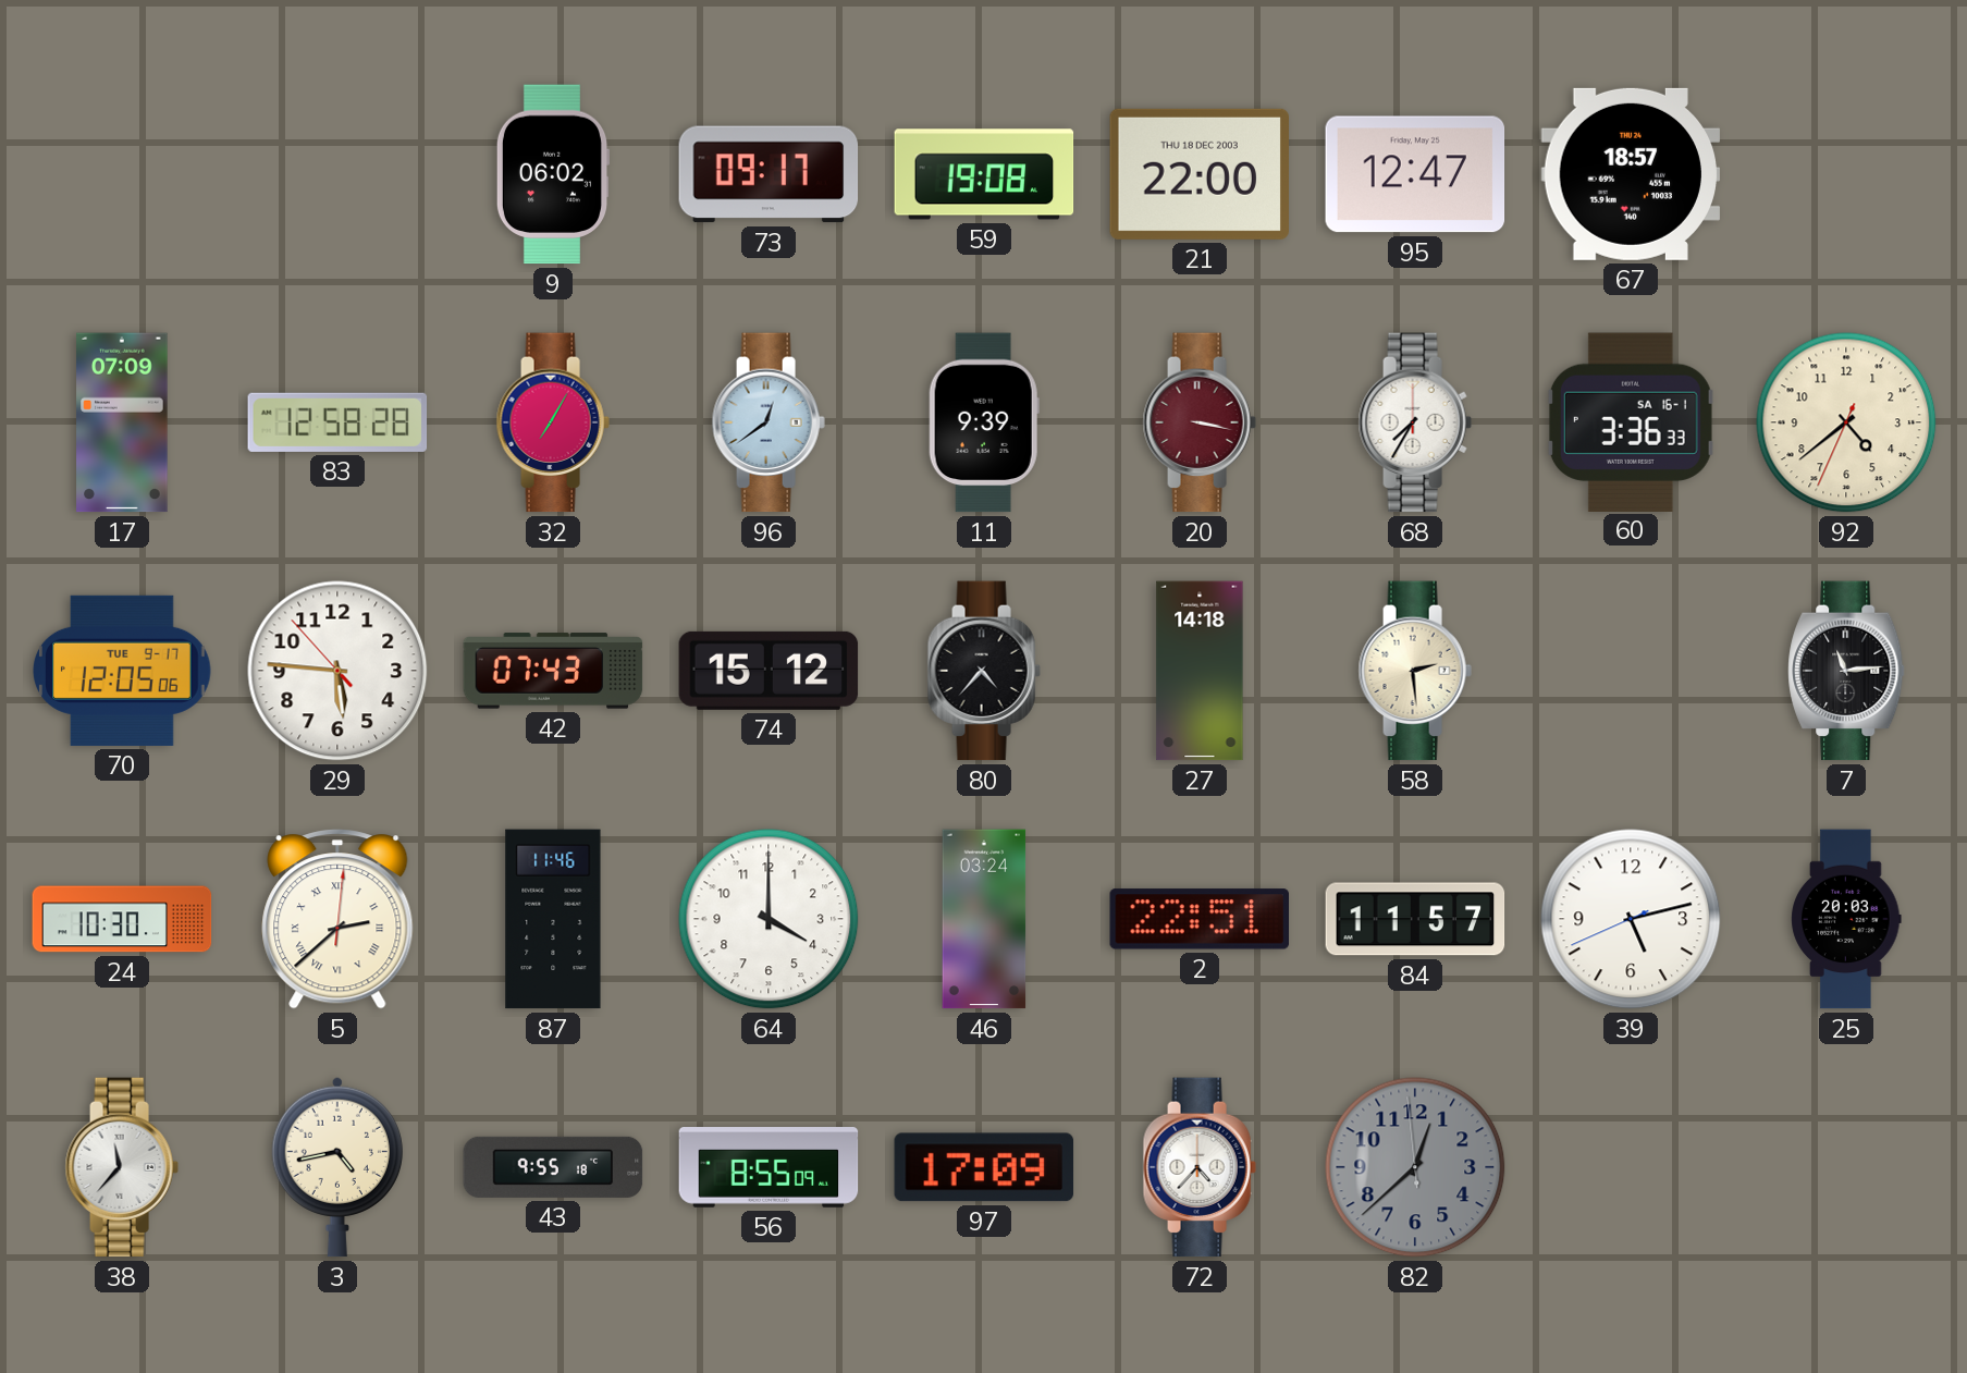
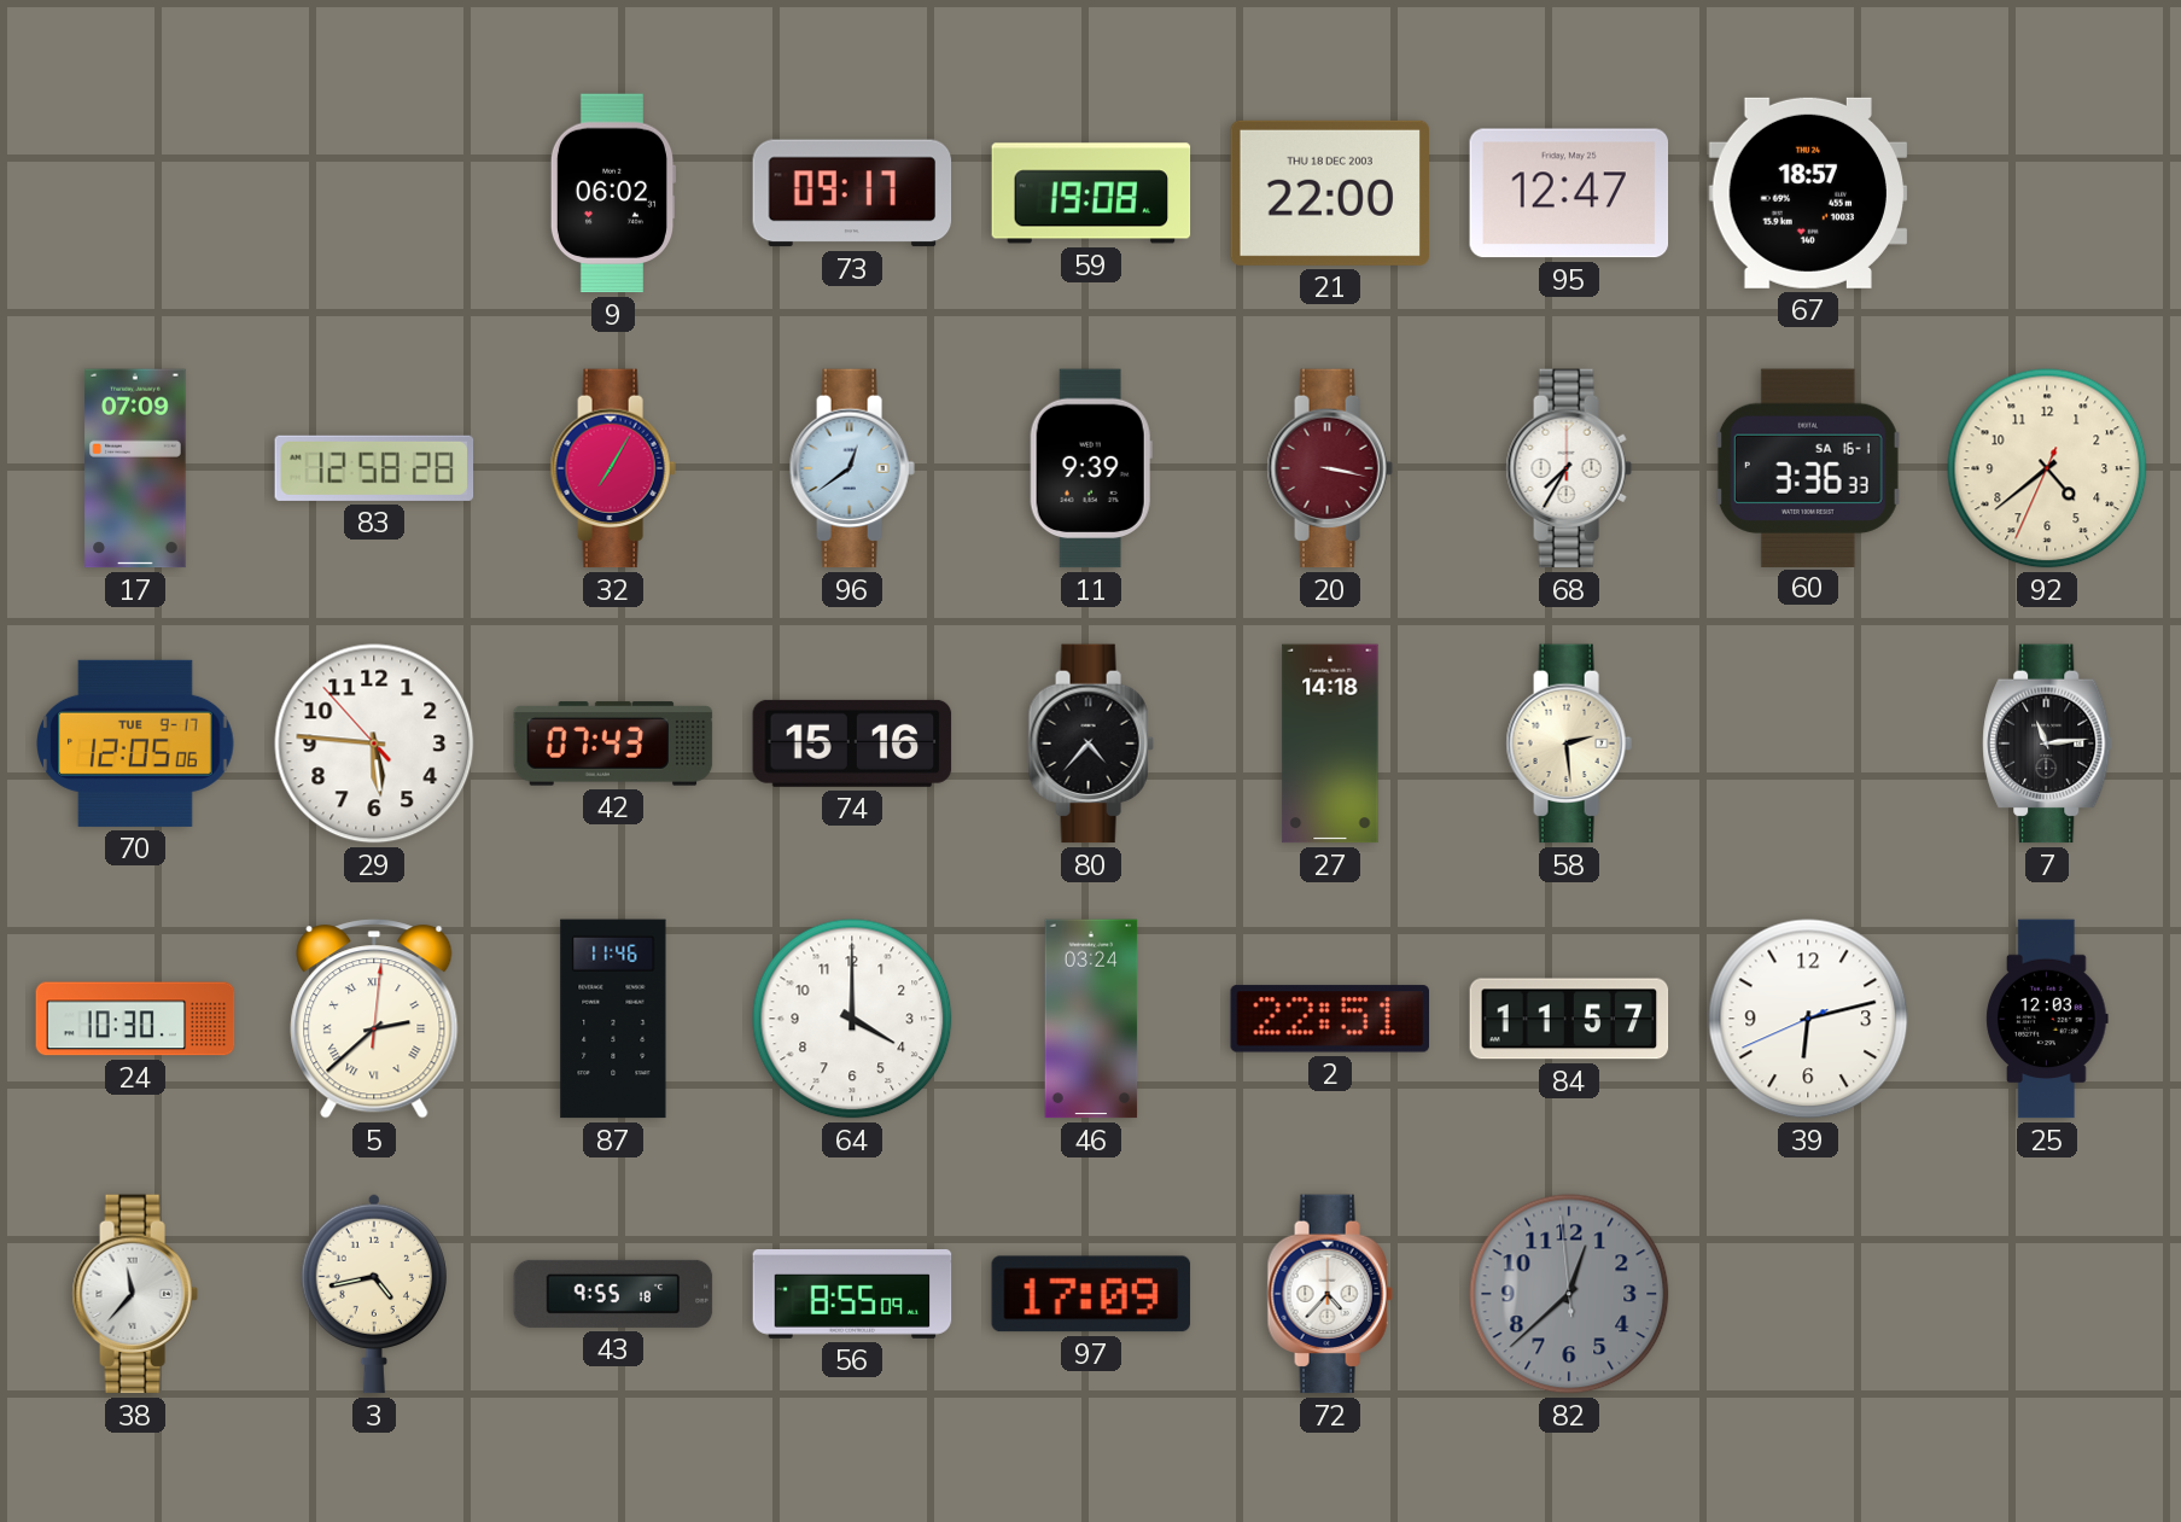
74: 15:12 -> 15:16
39: 5:12 -> 6:12
25: 20:03 -> 12:03
